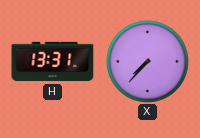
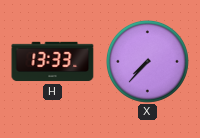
H: 13:31 -> 13:33
